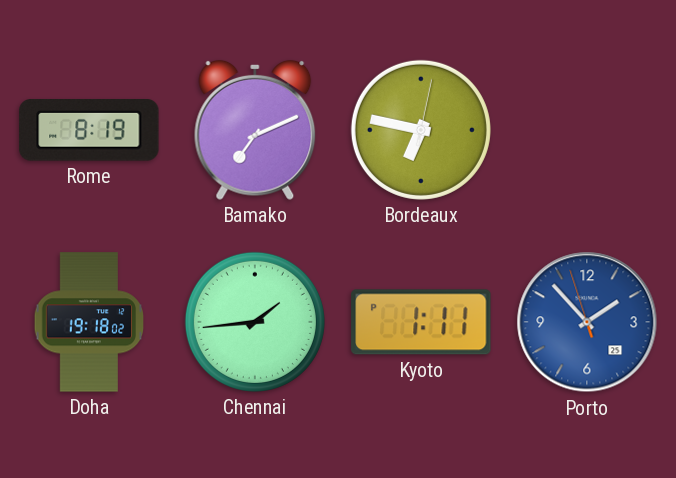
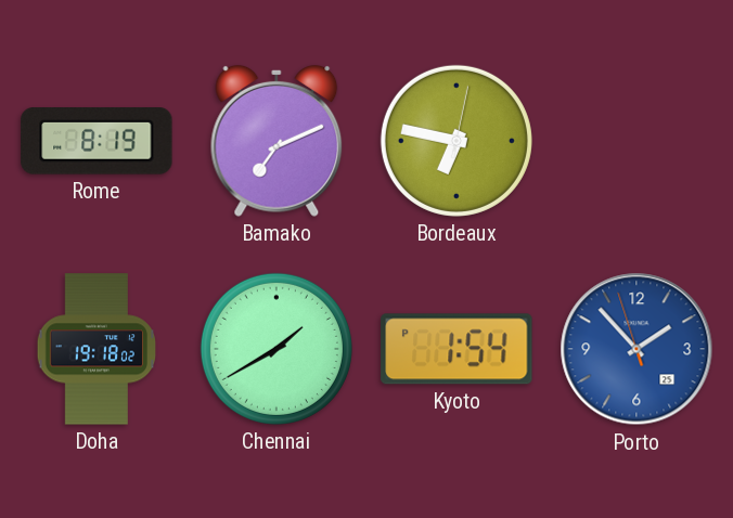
Chennai: 1:44 -> 1:40
Kyoto: 1:11 -> 1:54
